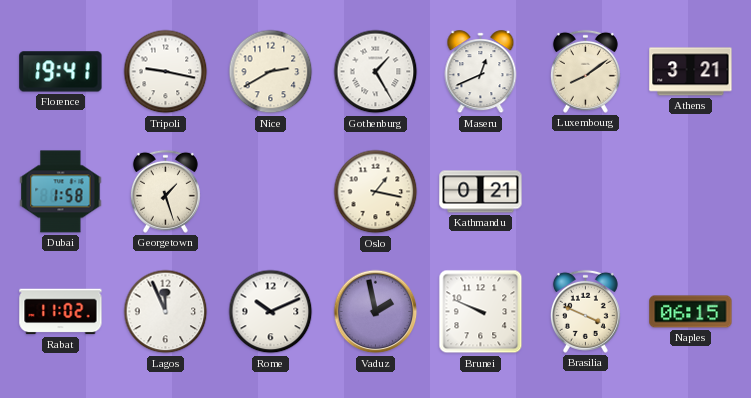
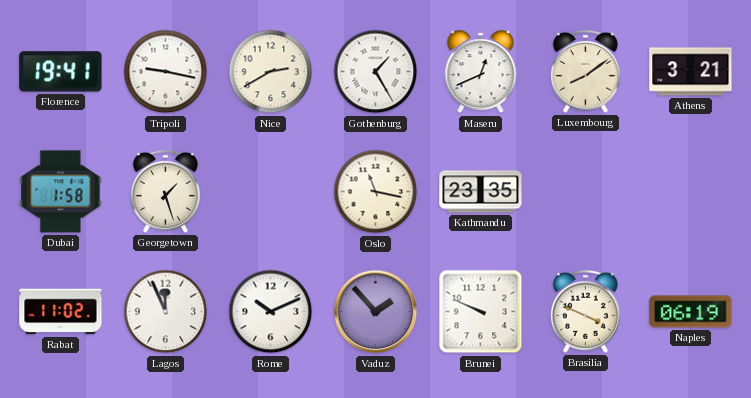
Oslo: 1:17 -> 11:17
Kathmandu: 0:21 -> 23:35
Vaduz: 1:58 -> 1:53
Naples: 06:15 -> 06:19
